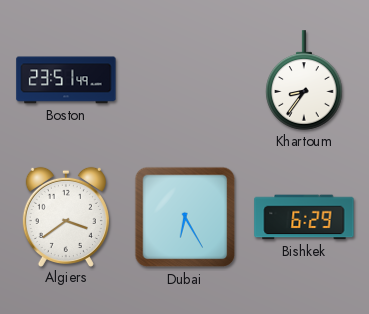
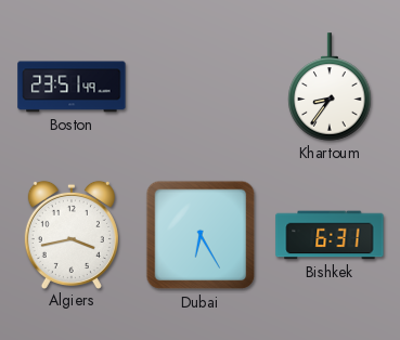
Algiers: 3:39 -> 3:43
Bishkek: 6:29 -> 6:31
